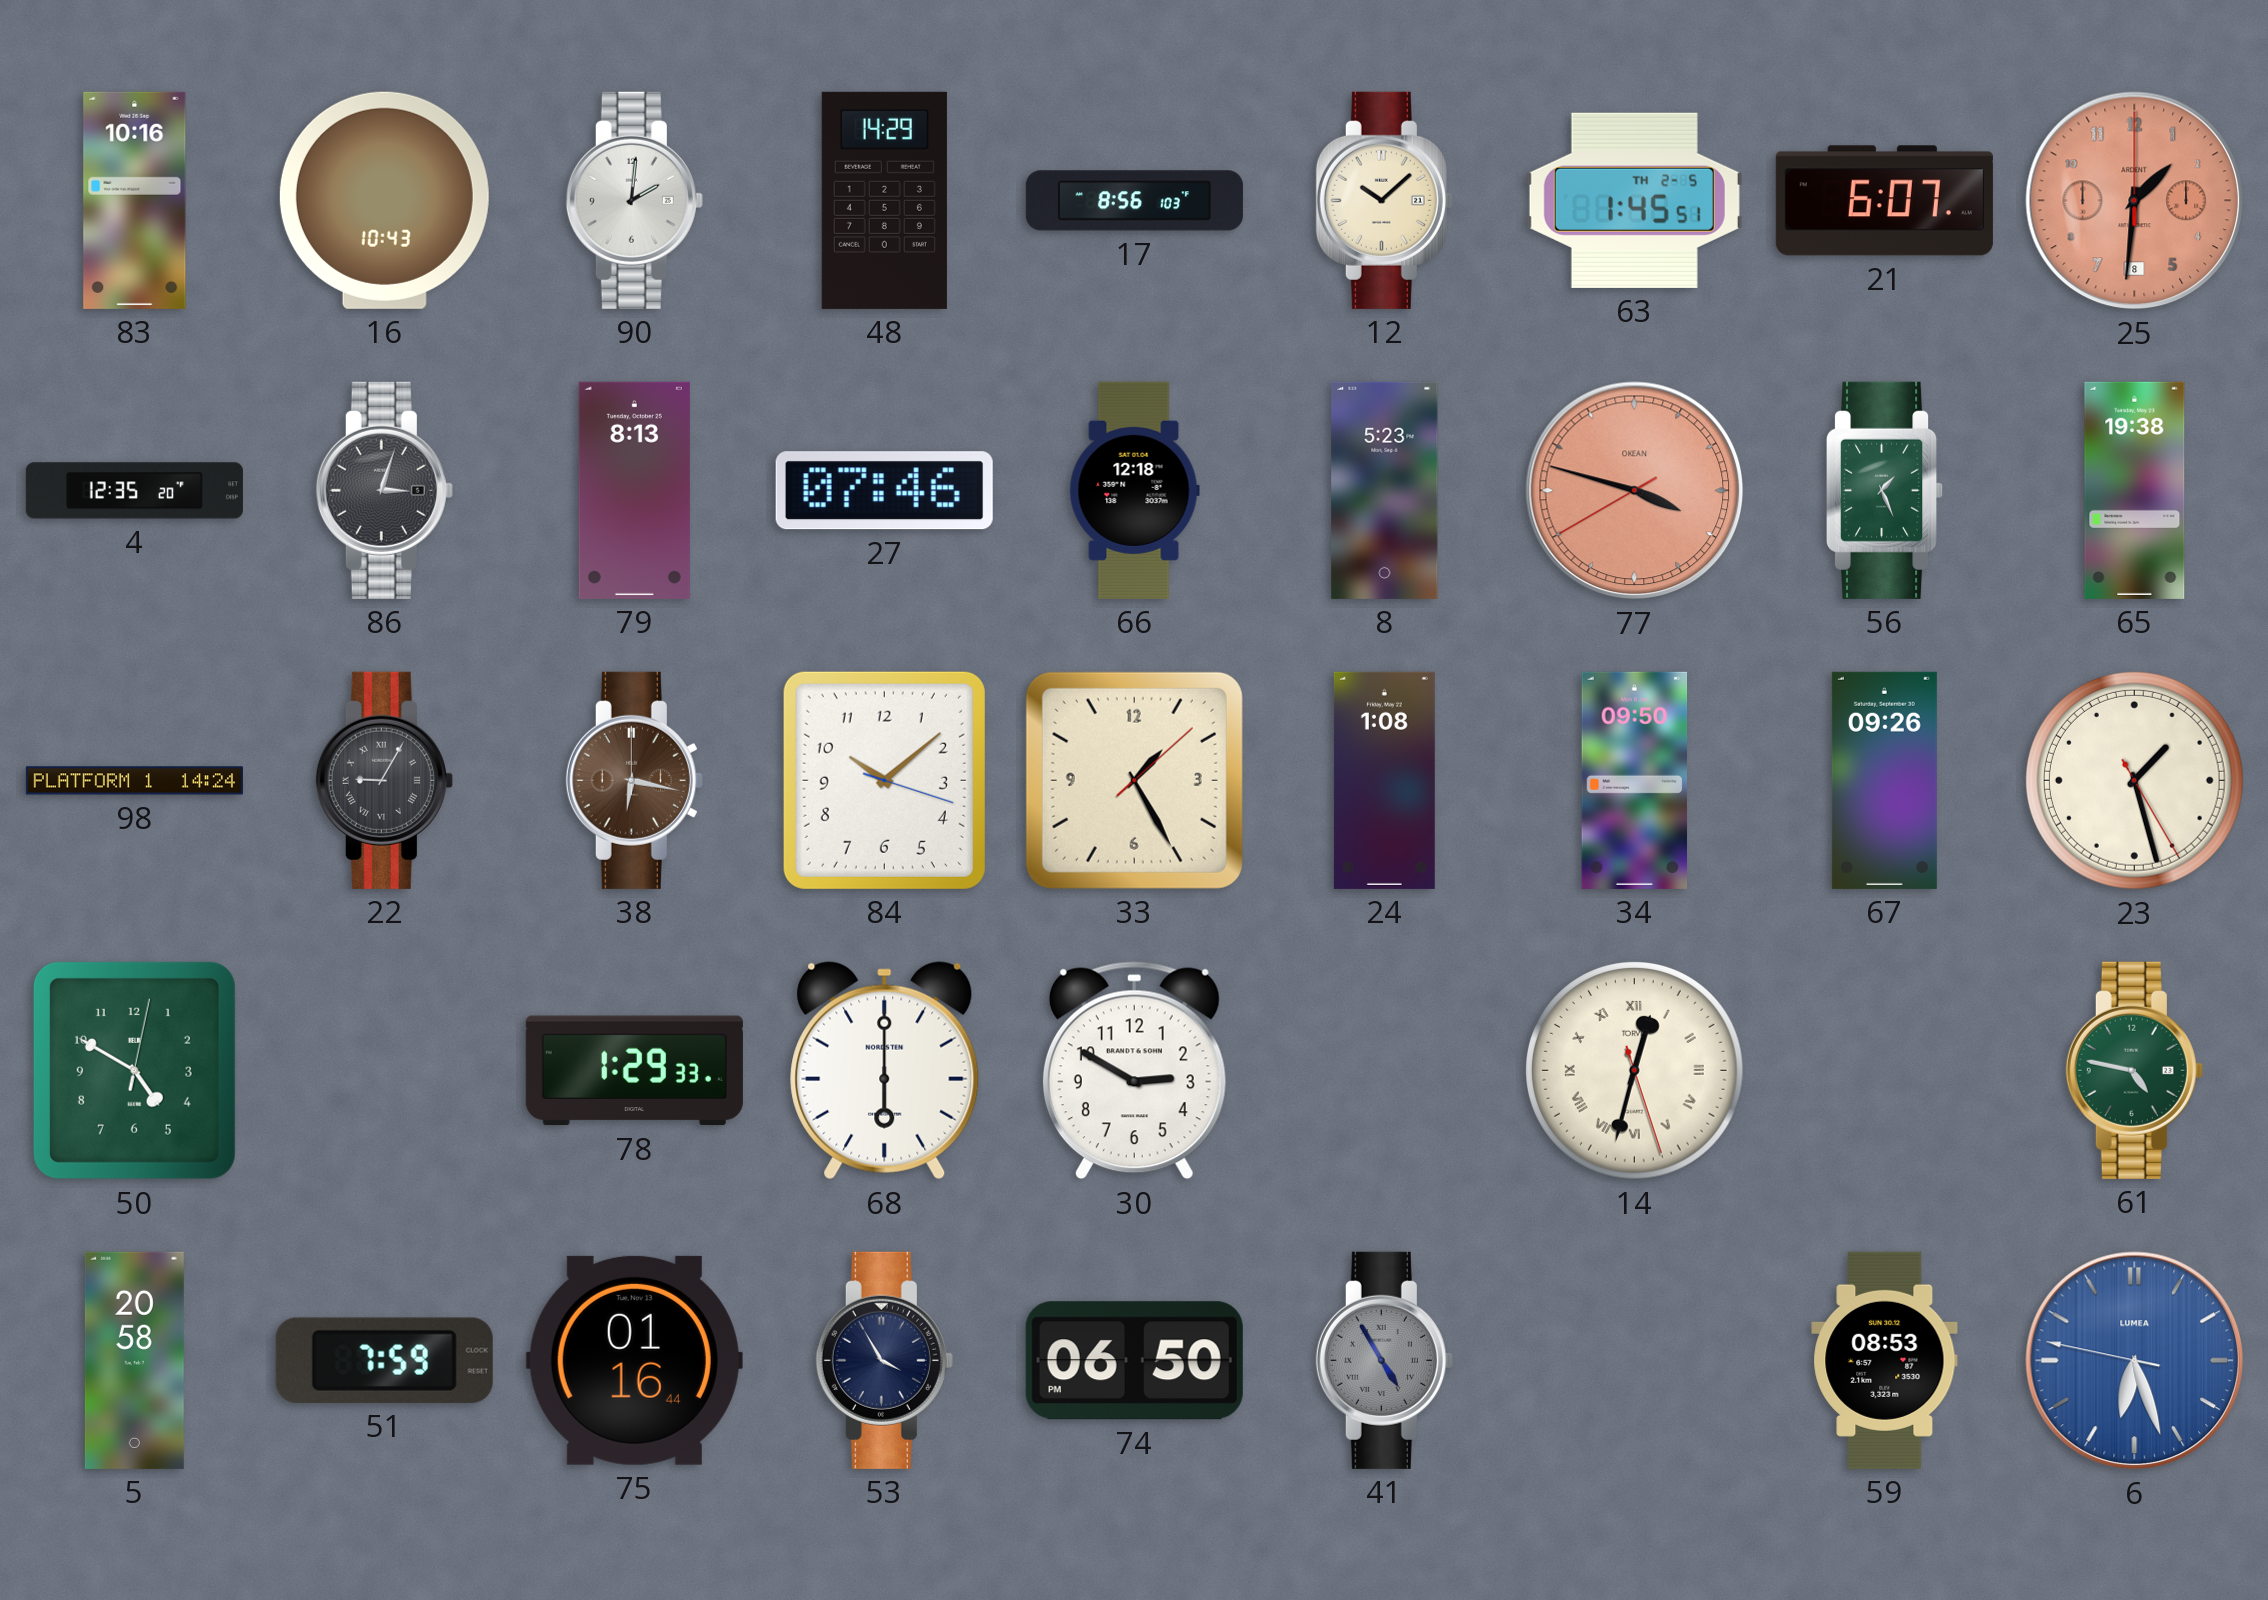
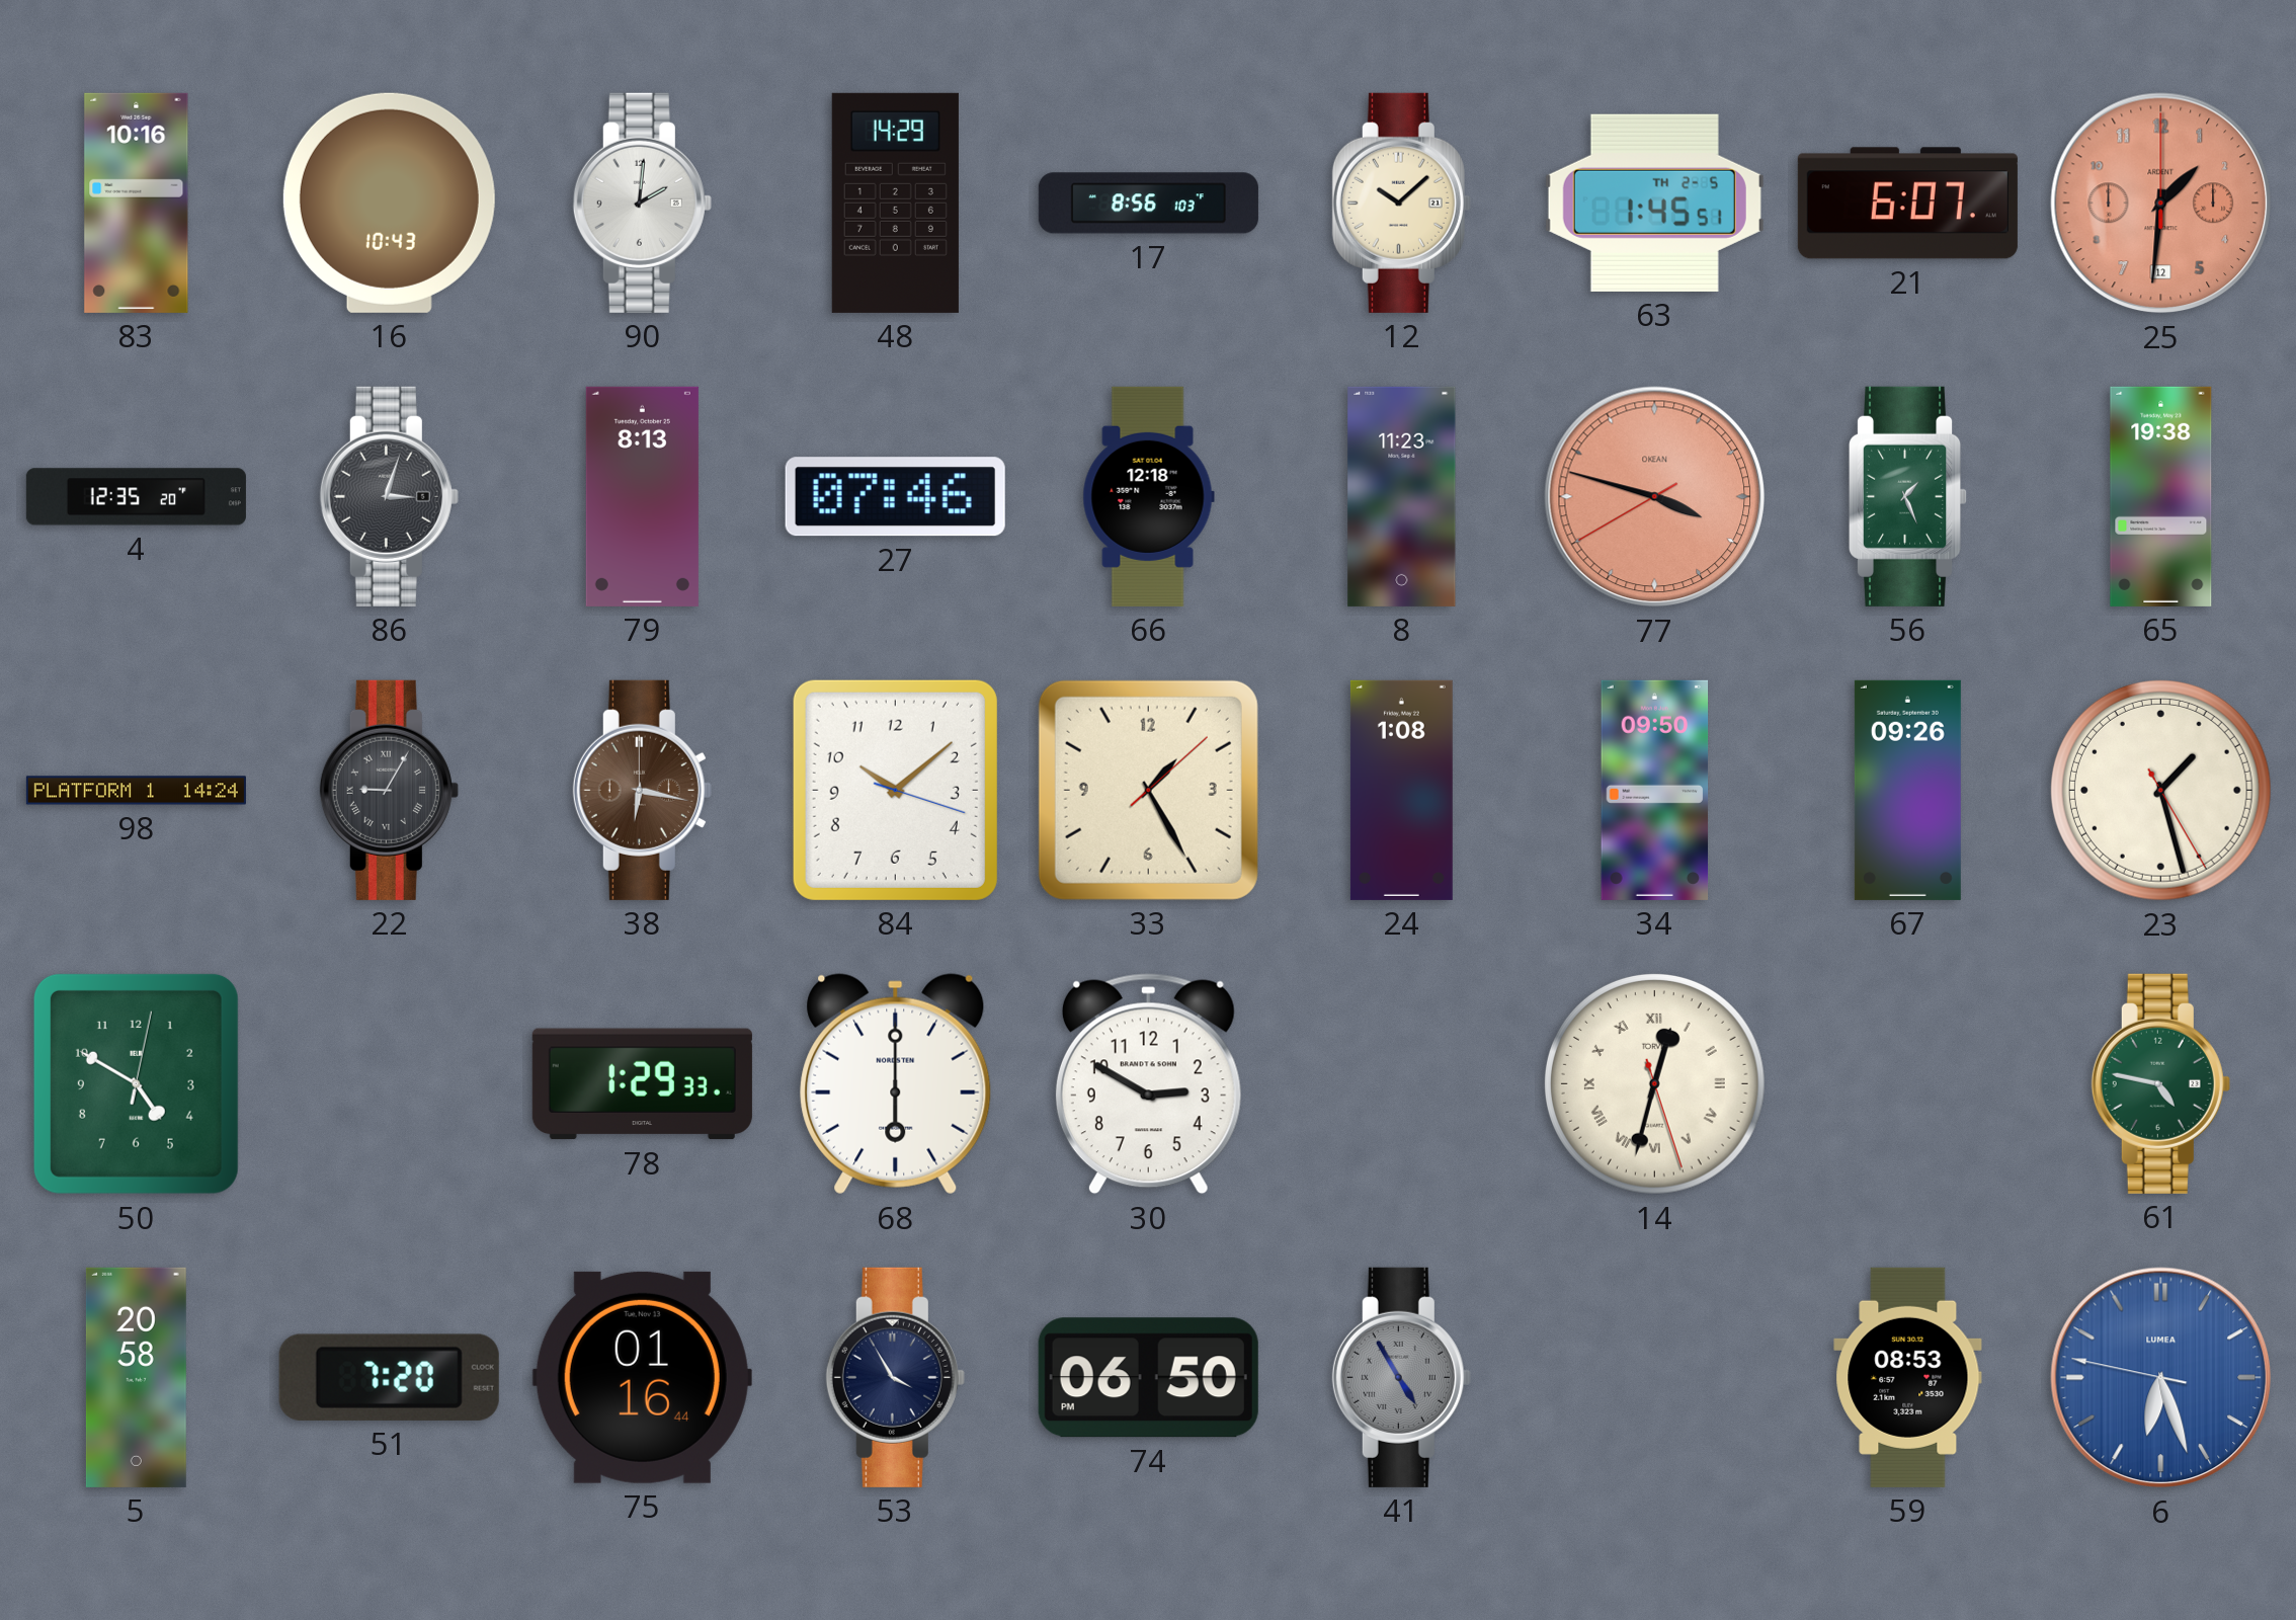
25 date: 8 -> 12
8: 5:23 -> 11:23
51: 7:59 -> 7:20
